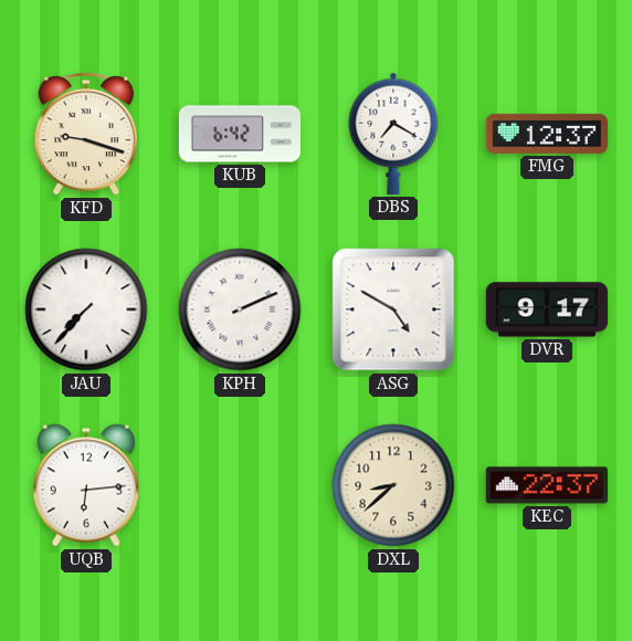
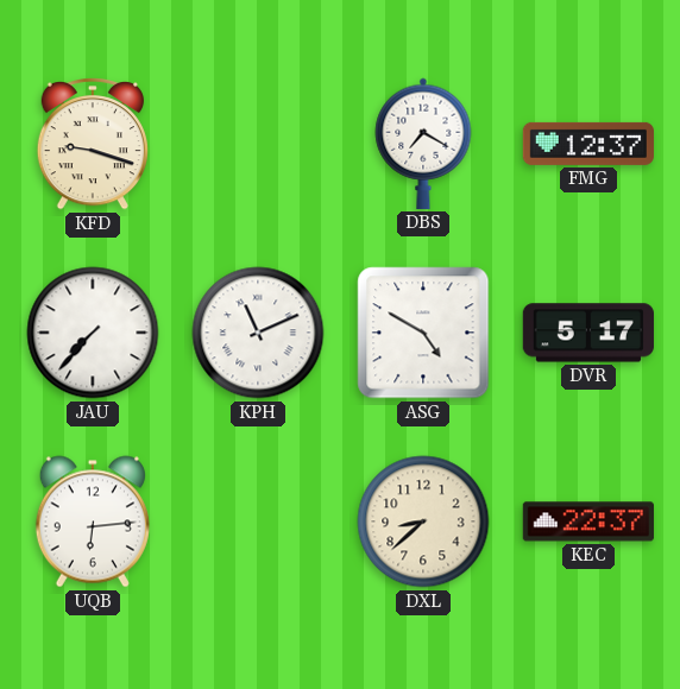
KUB: 6:42 -> none
KPH: 2:11 -> 11:11
DVR: 9:17 -> 5:17
